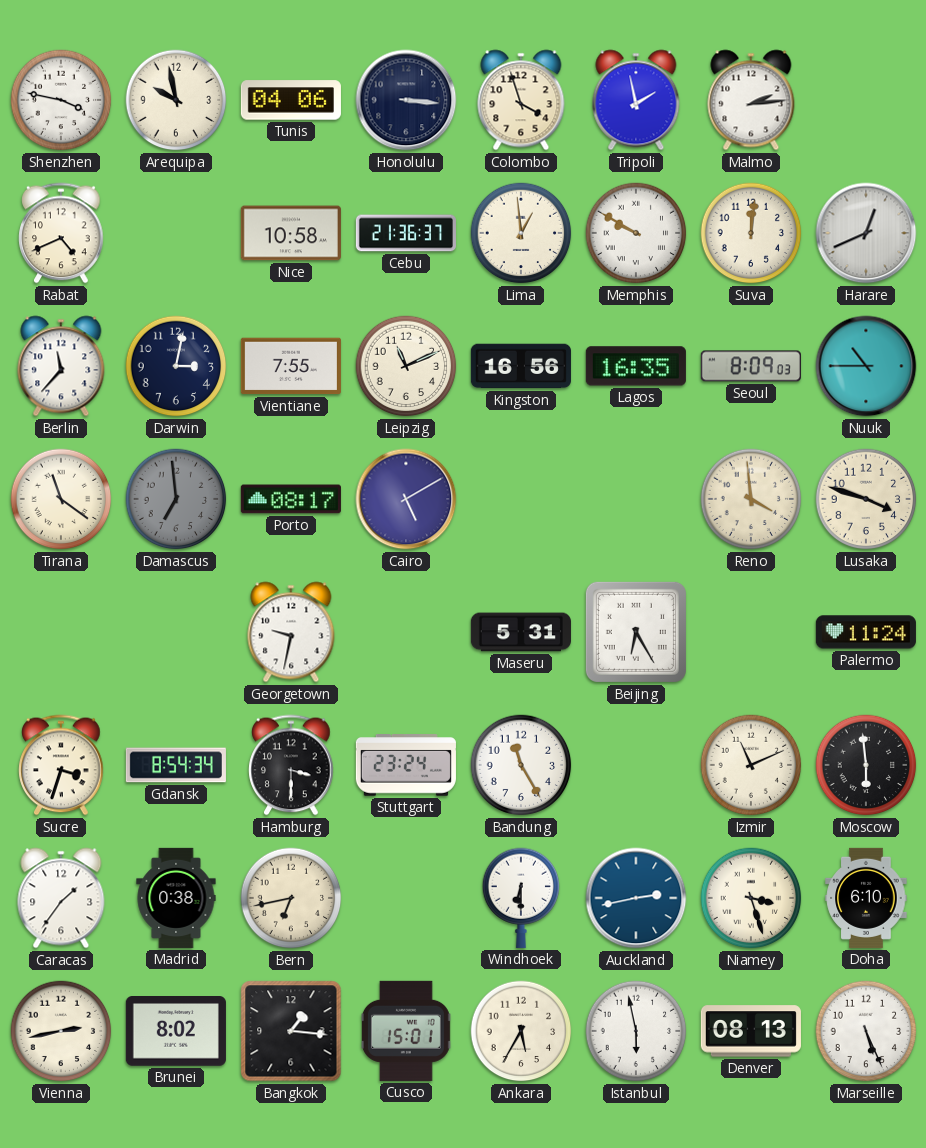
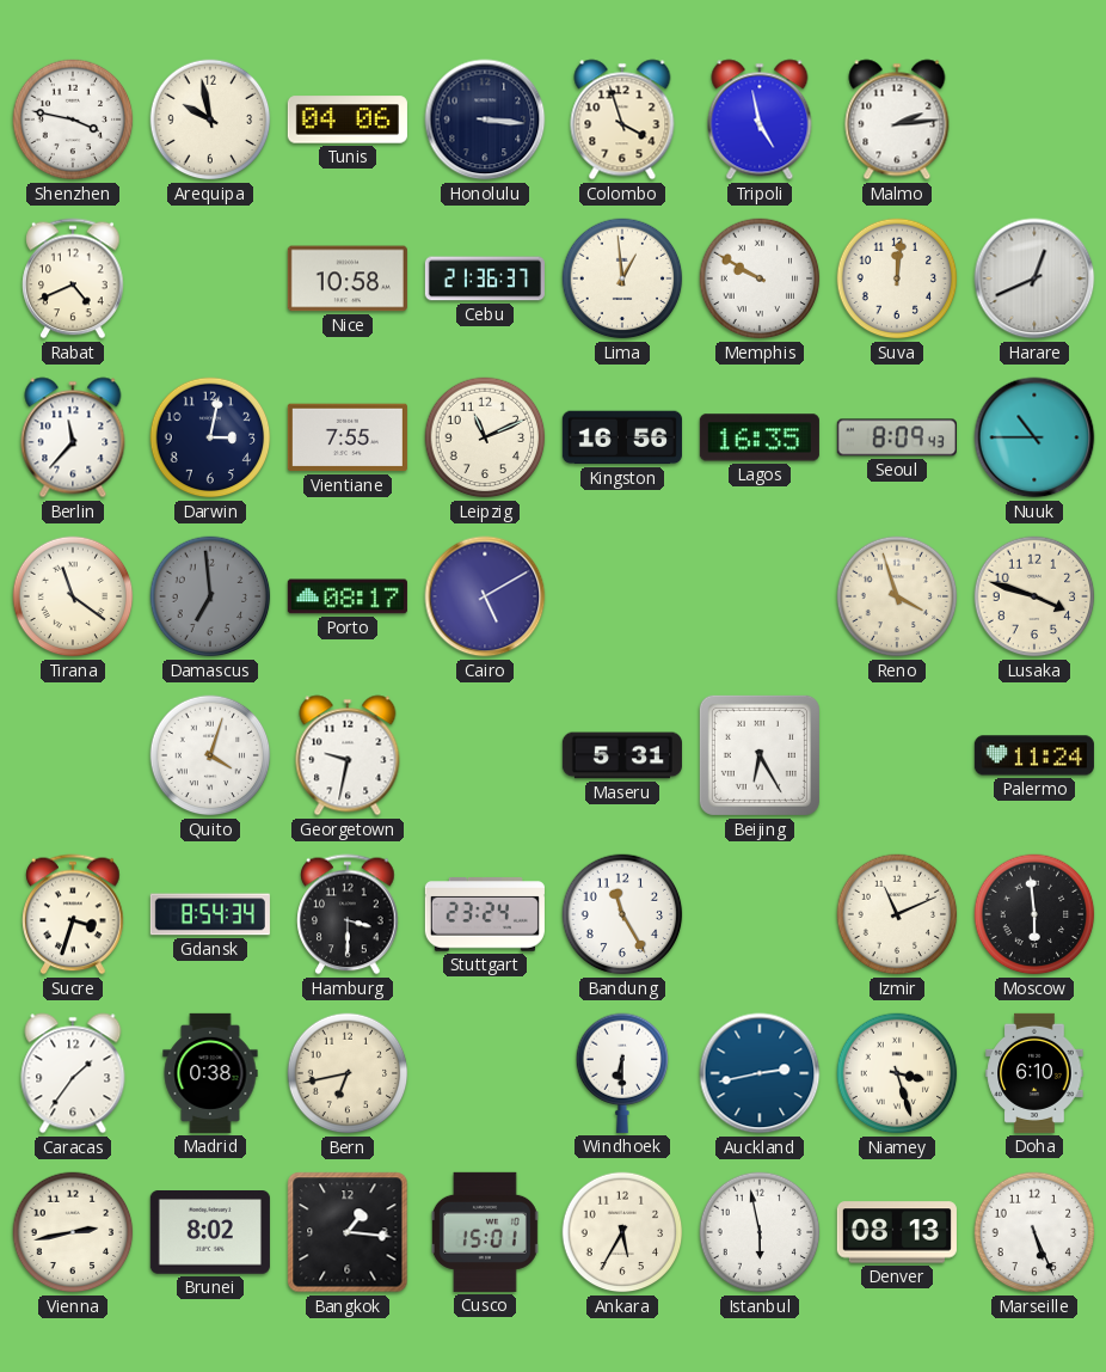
Tripoli: 1:58 -> 4:58
Seoul: 8:09:03 -> 8:09:43
Reno: 3:59 -> 3:57
Quito: none -> 4:03
